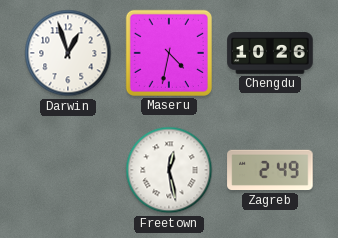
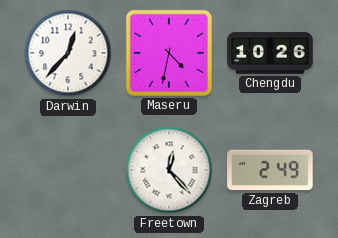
Darwin: 12:57 -> 12:37
Freetown: 12:28 -> 12:23
